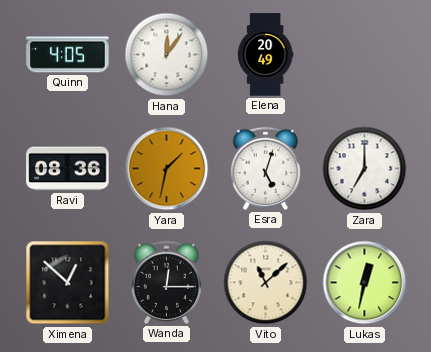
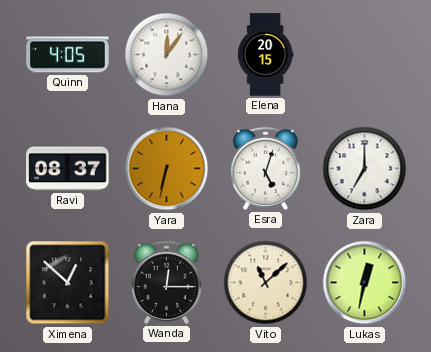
Elena: 20:49 -> 20:15
Ravi: 08:36 -> 08:37
Yara: 1:32 -> 6:32
